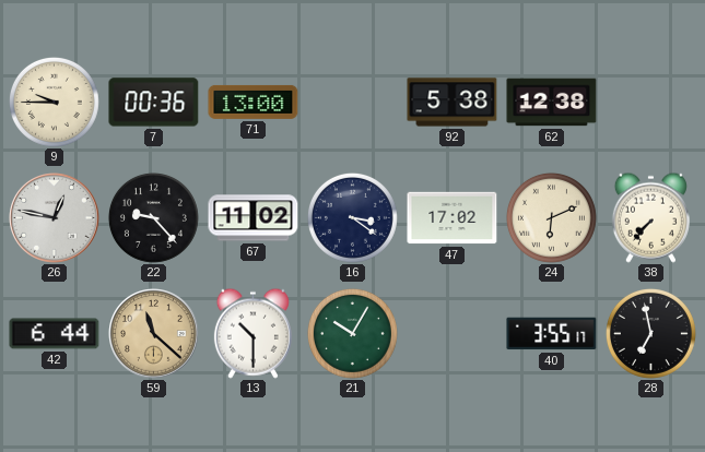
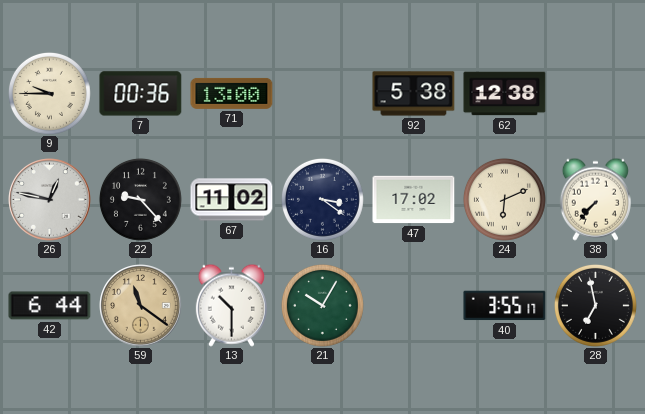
59: 11:22 -> 11:21
